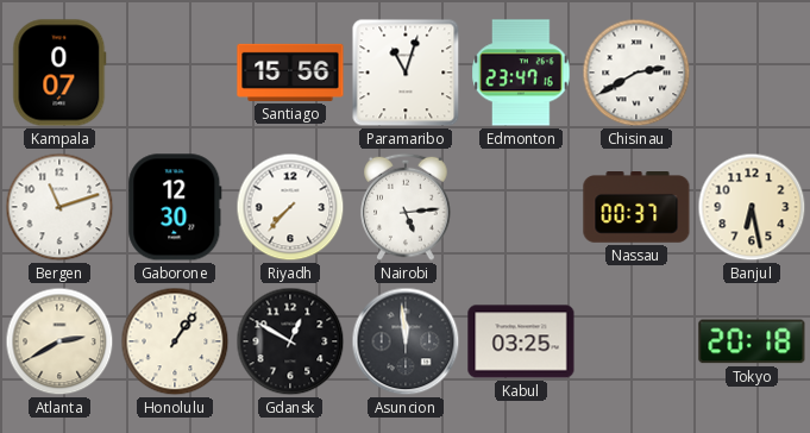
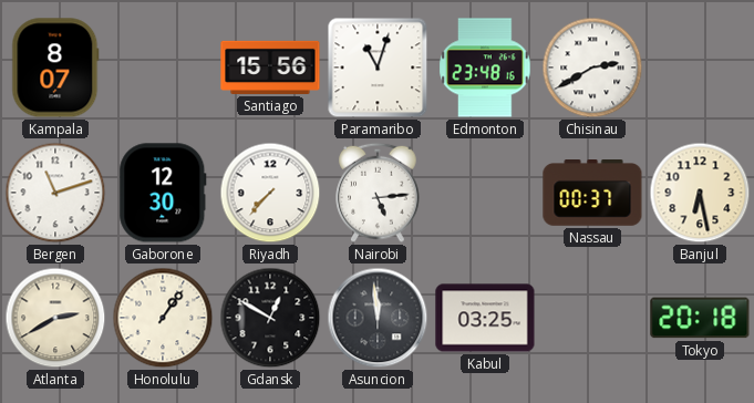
Kampala: 0:07 -> 8:07
Edmonton: 23:47 -> 23:48
